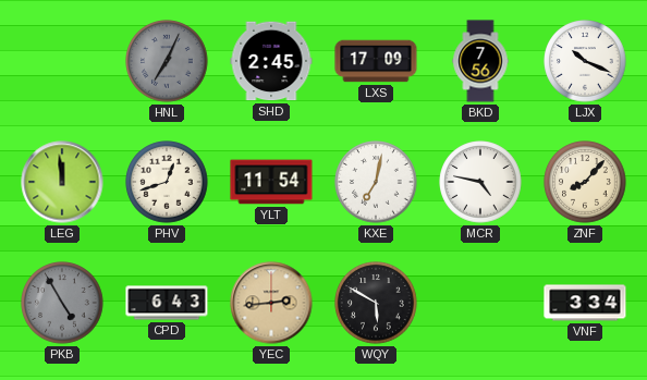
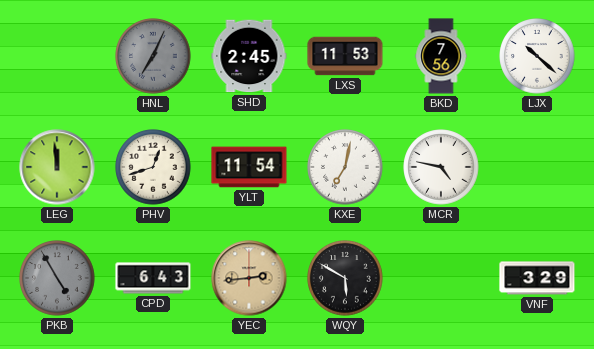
LXS: 17:09 -> 11:53
LJX: 10:19 -> 10:22
ZNF: 8:07 -> none
VNF: 3:34 -> 3:29
